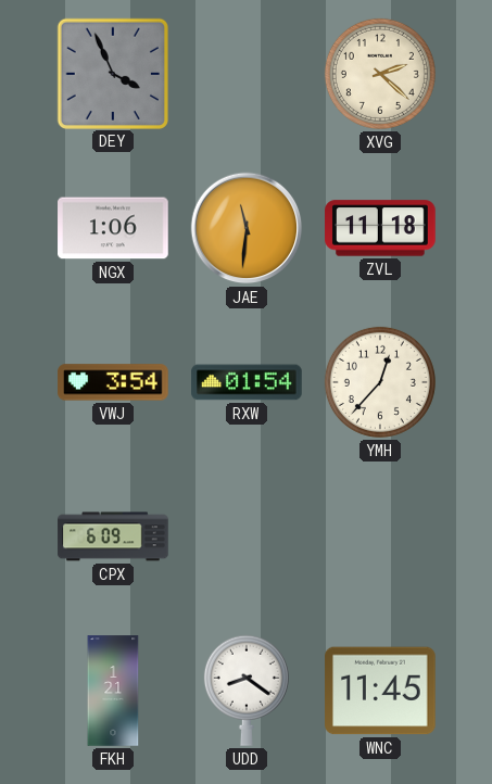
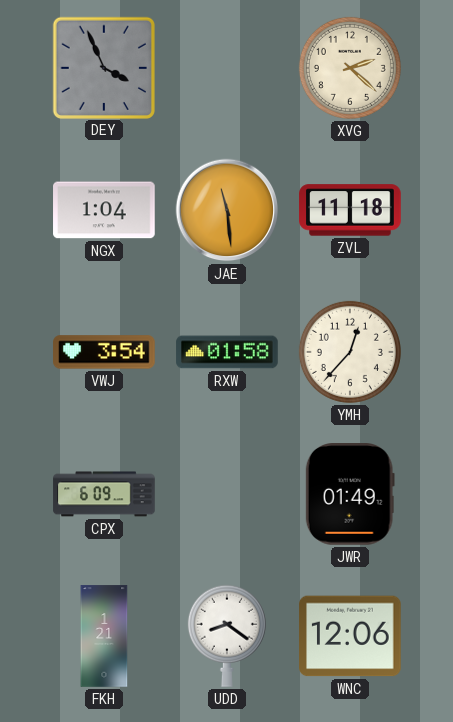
NGX: 1:06 -> 1:04
JAE: 11:31 -> 11:29
RXW: 01:54 -> 01:58
JWR: none -> 01:49
WNC: 11:45 -> 12:06
